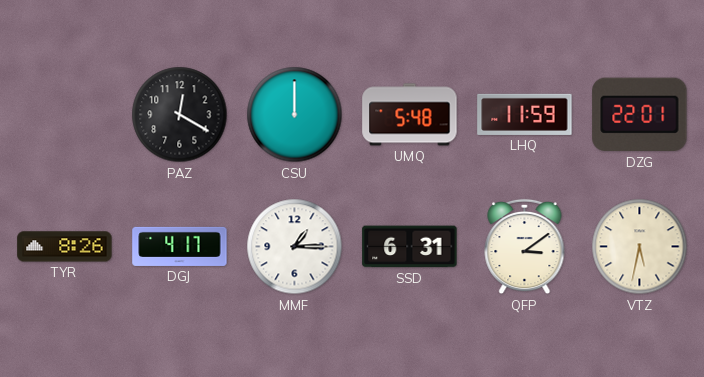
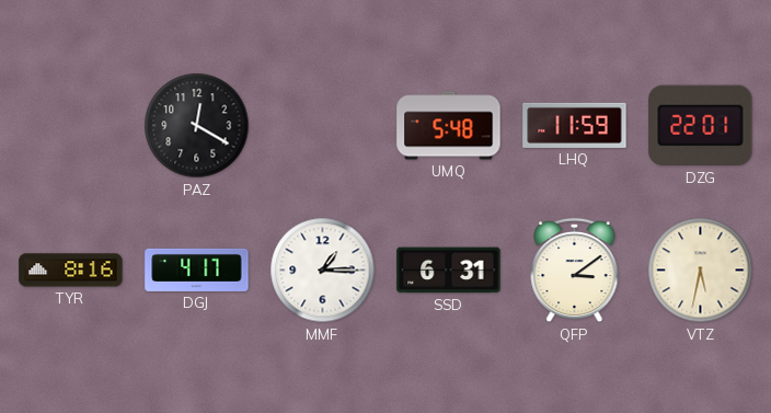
CSU: 12:00 -> none
TYR: 8:26 -> 8:16
